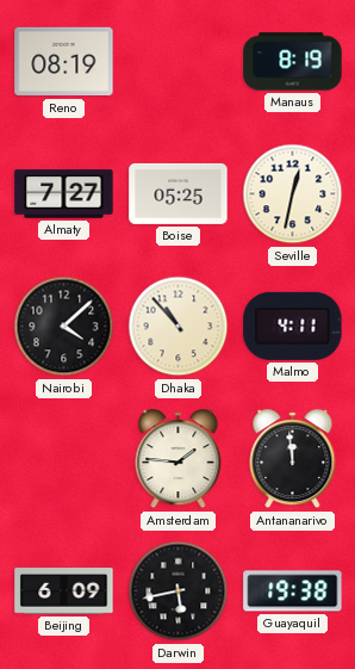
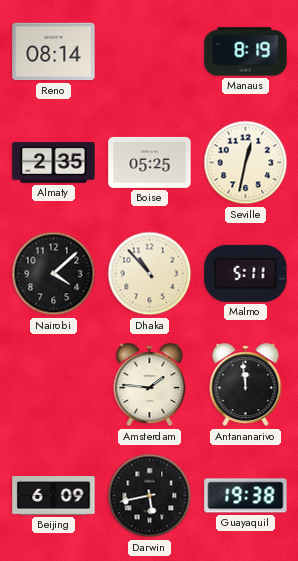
Reno: 08:19 -> 08:14
Almaty: 7:27 -> 2:35
Malmo: 4:11 -> 5:11
